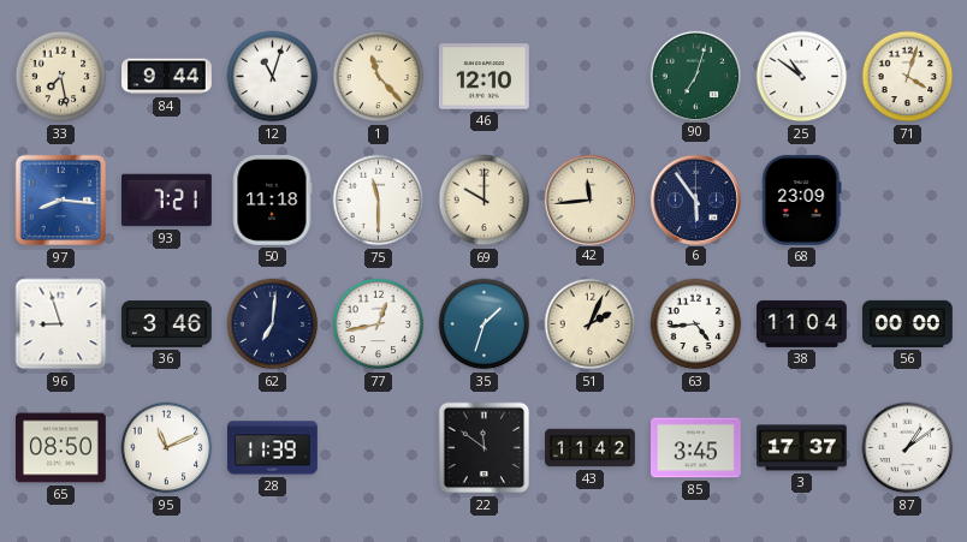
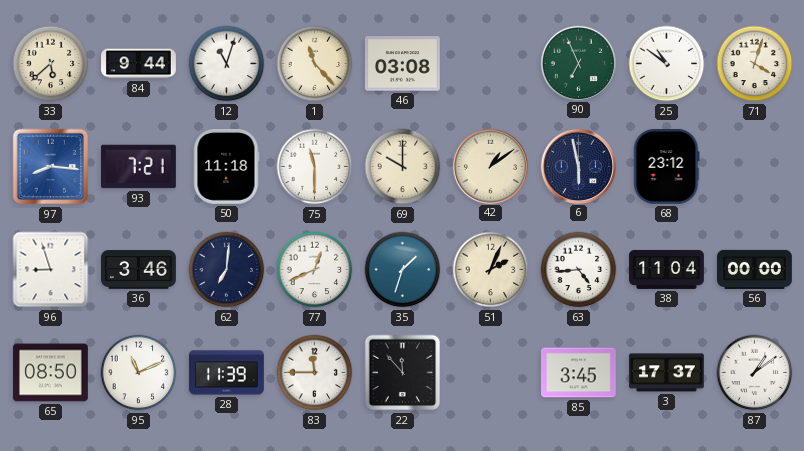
33: 7:28 -> 5:38
46: 12:10 -> 03:08
90: 7:03 -> 6:56
42: 11:44 -> 1:09
6: 5:54 -> 5:58
68: 23:09 -> 23:12
77: 12:43 -> 12:41
83: none -> 11:45
22: 11:51 -> 11:53
43: 11:42 -> none
